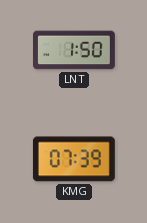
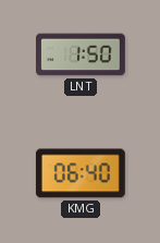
KMG: 07:39 -> 06:40
